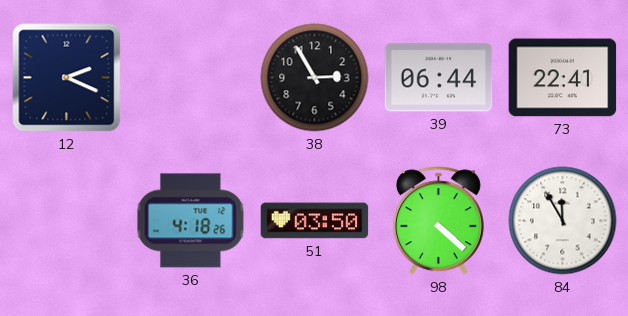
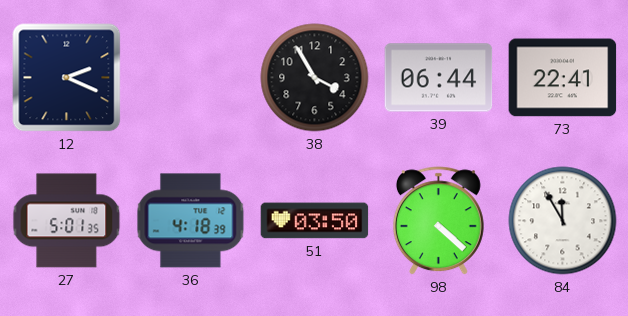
38: 2:55 -> 3:55
27: none -> 5:01
36: 4:18:26 -> 4:18:39
